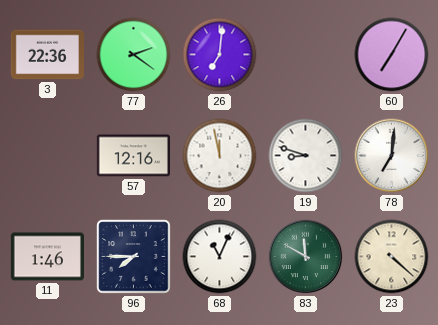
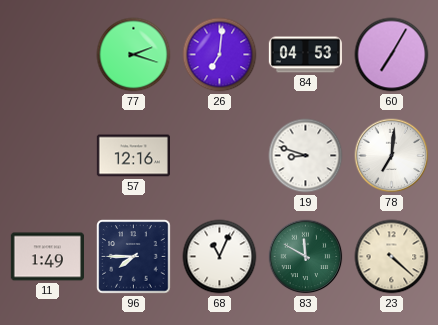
3: 22:36 -> none
77: 2:21 -> 2:18
84: none -> 04:53
20: 11:58 -> none
11: 1:46 -> 1:49
